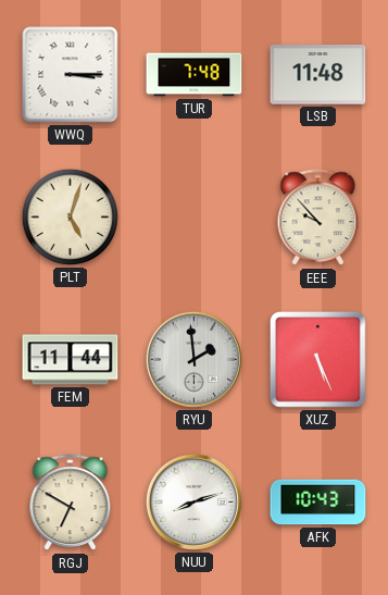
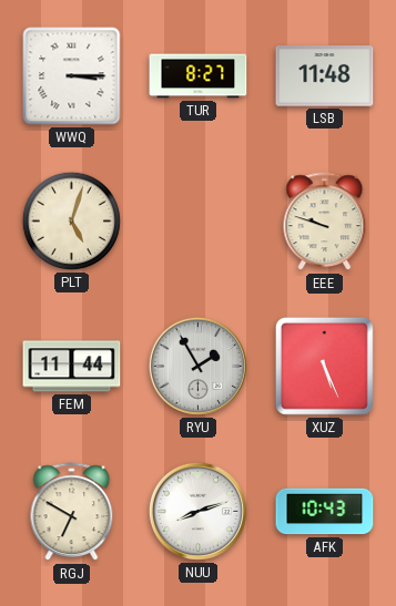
TUR: 7:48 -> 8:27
EEE: 9:53 -> 9:48
RYU: 1:59 -> 1:55
